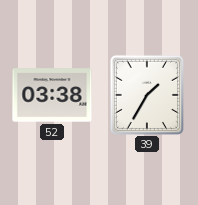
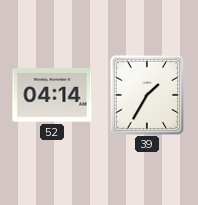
52: 03:38 -> 04:14
